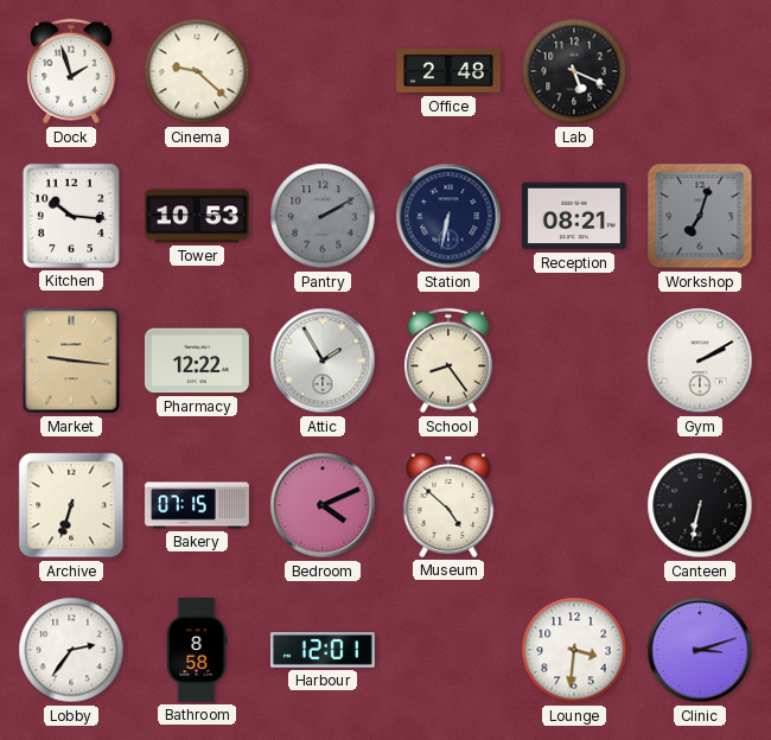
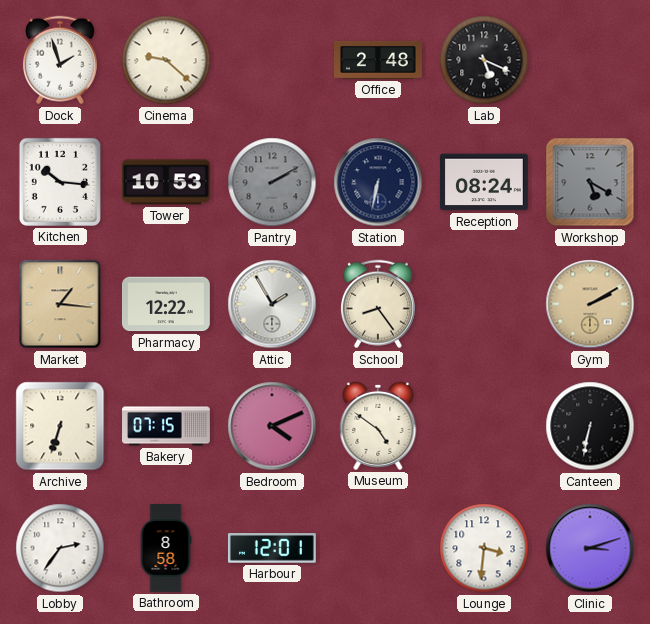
Reception: 08:21 -> 08:24
Workshop: 7:03 -> 5:20
Market: 9:16 -> 1:16
Gym dial: white -> champagne
Museum: 4:52 -> 4:51
